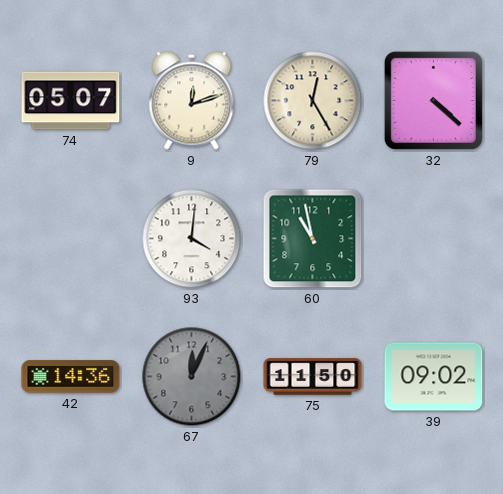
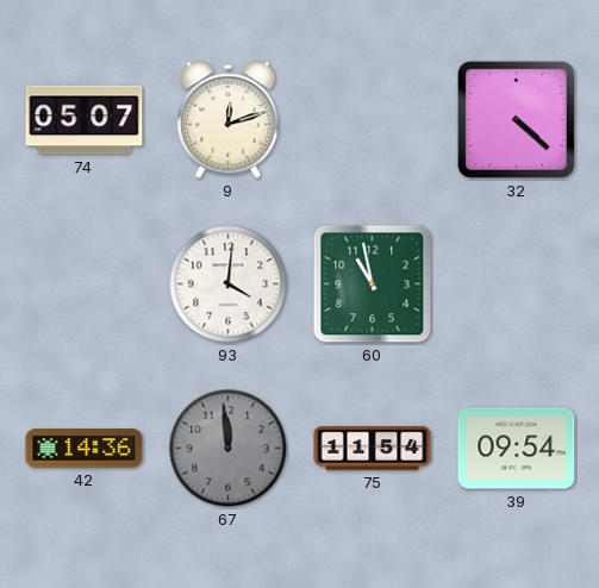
79: 12:25 -> none
67: 12:04 -> 11:59
75: 11:50 -> 11:54
39: 09:02 -> 09:54
